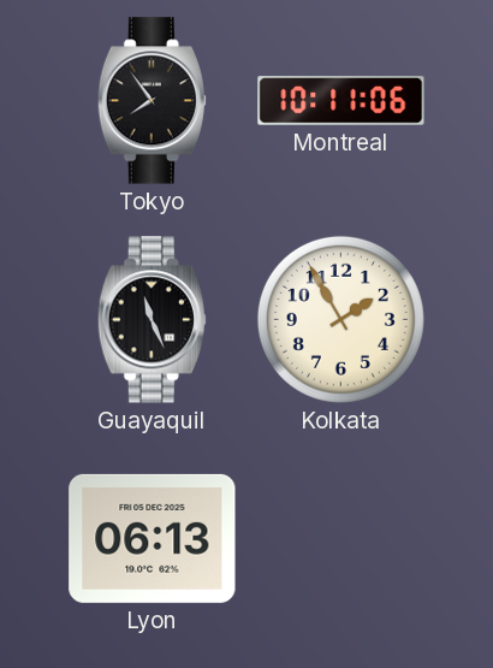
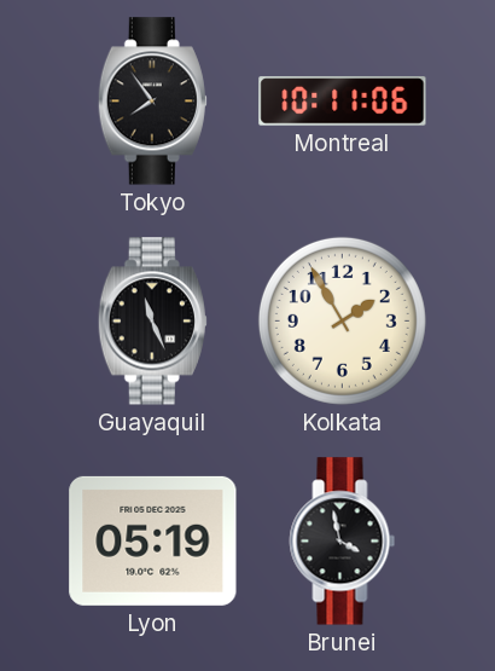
Lyon: 06:13 -> 05:19
Brunei: none -> 3:58
